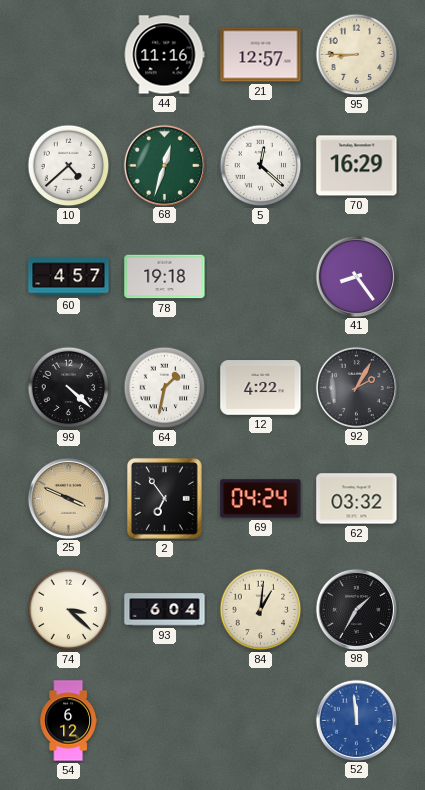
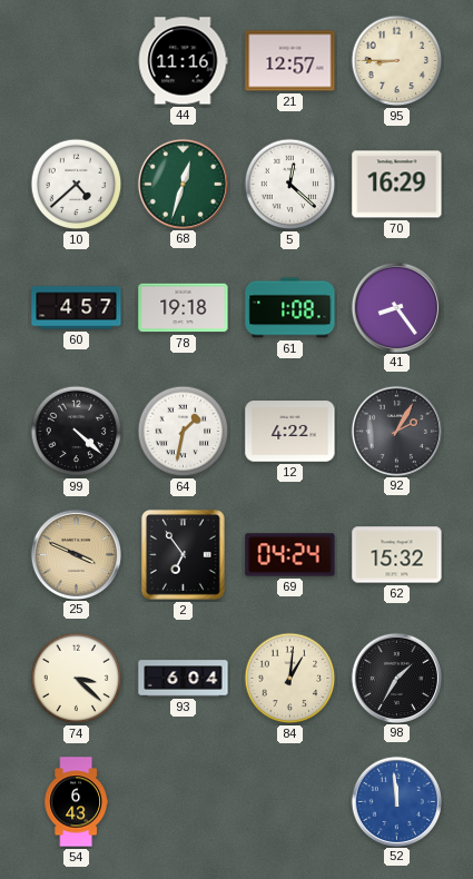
61: none -> 1:08
62: 03:32 -> 15:32
54: 6:12 -> 6:43
